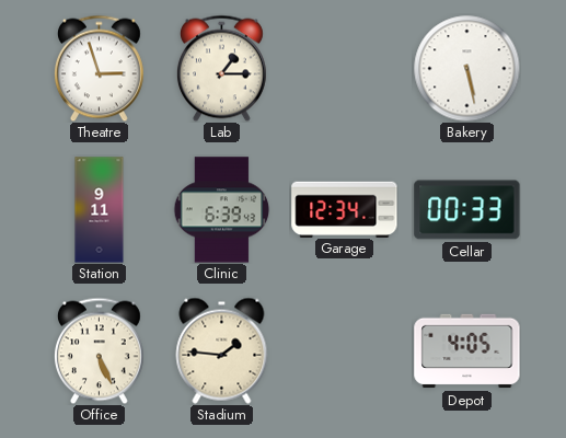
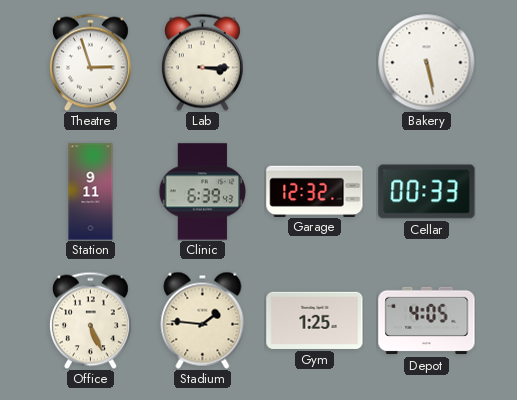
Lab: 1:15 -> 3:15
Garage: 12:34 -> 12:32
Gym: none -> 1:25
